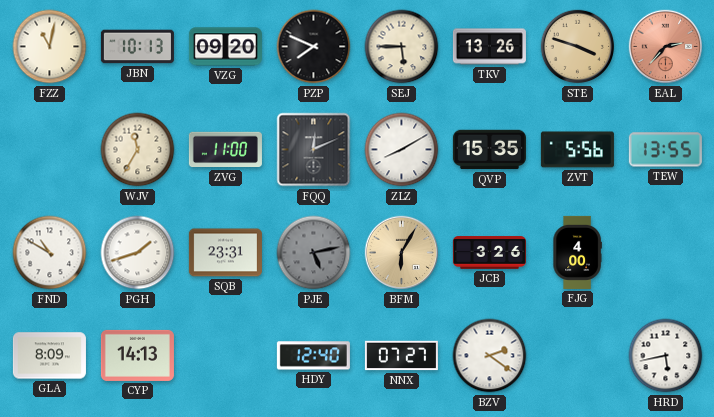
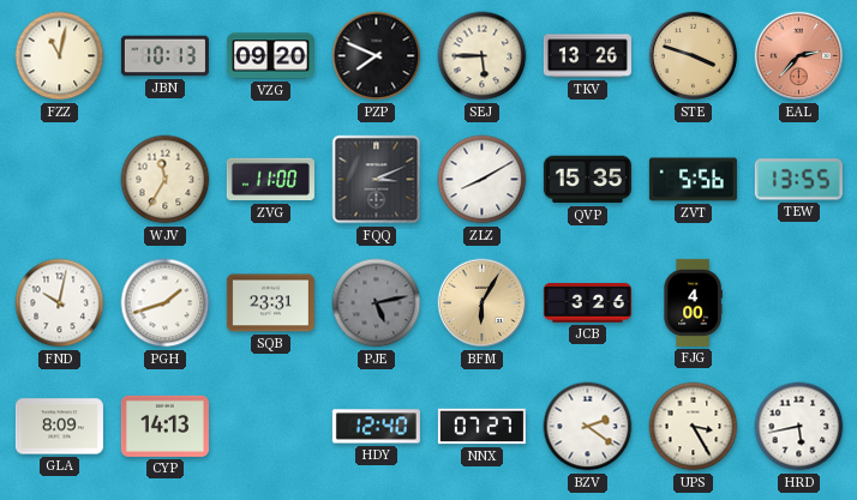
FQQ: 12:11 -> 3:11
FND: 10:50 -> 10:02
UPS: none -> 3:25
